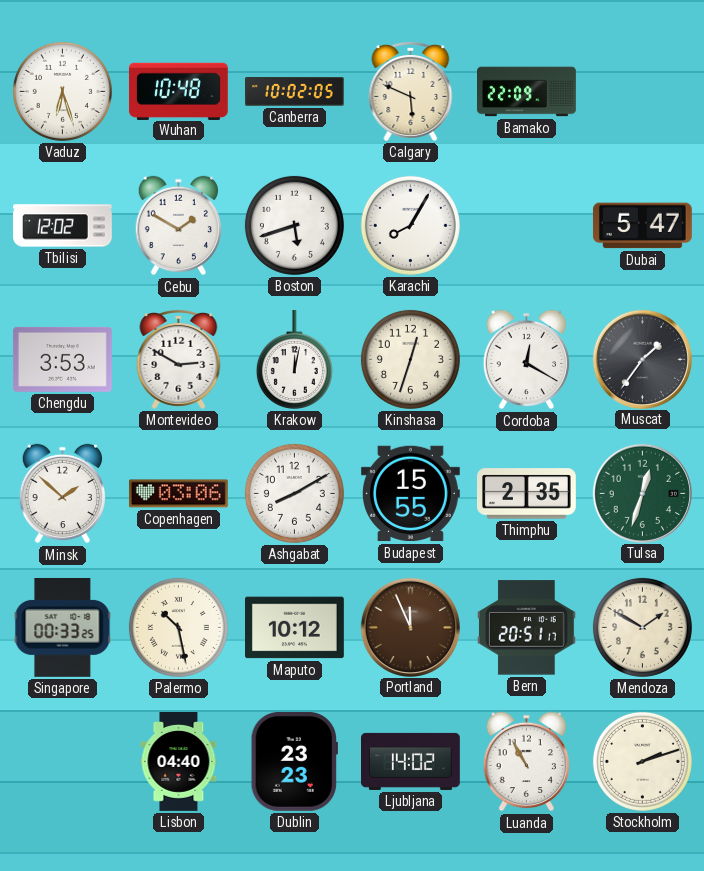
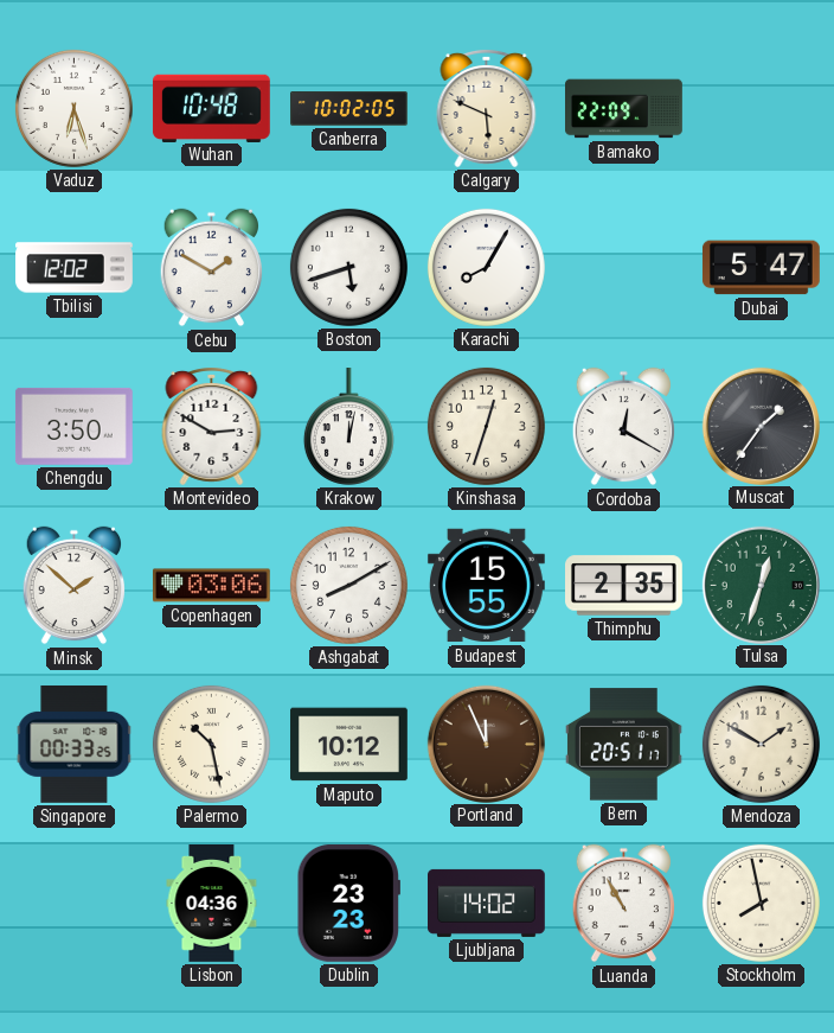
Chengdu: 3:53 -> 3:50
Lisbon: 04:40 -> 04:36
Stockholm: 2:12 -> 7:58
